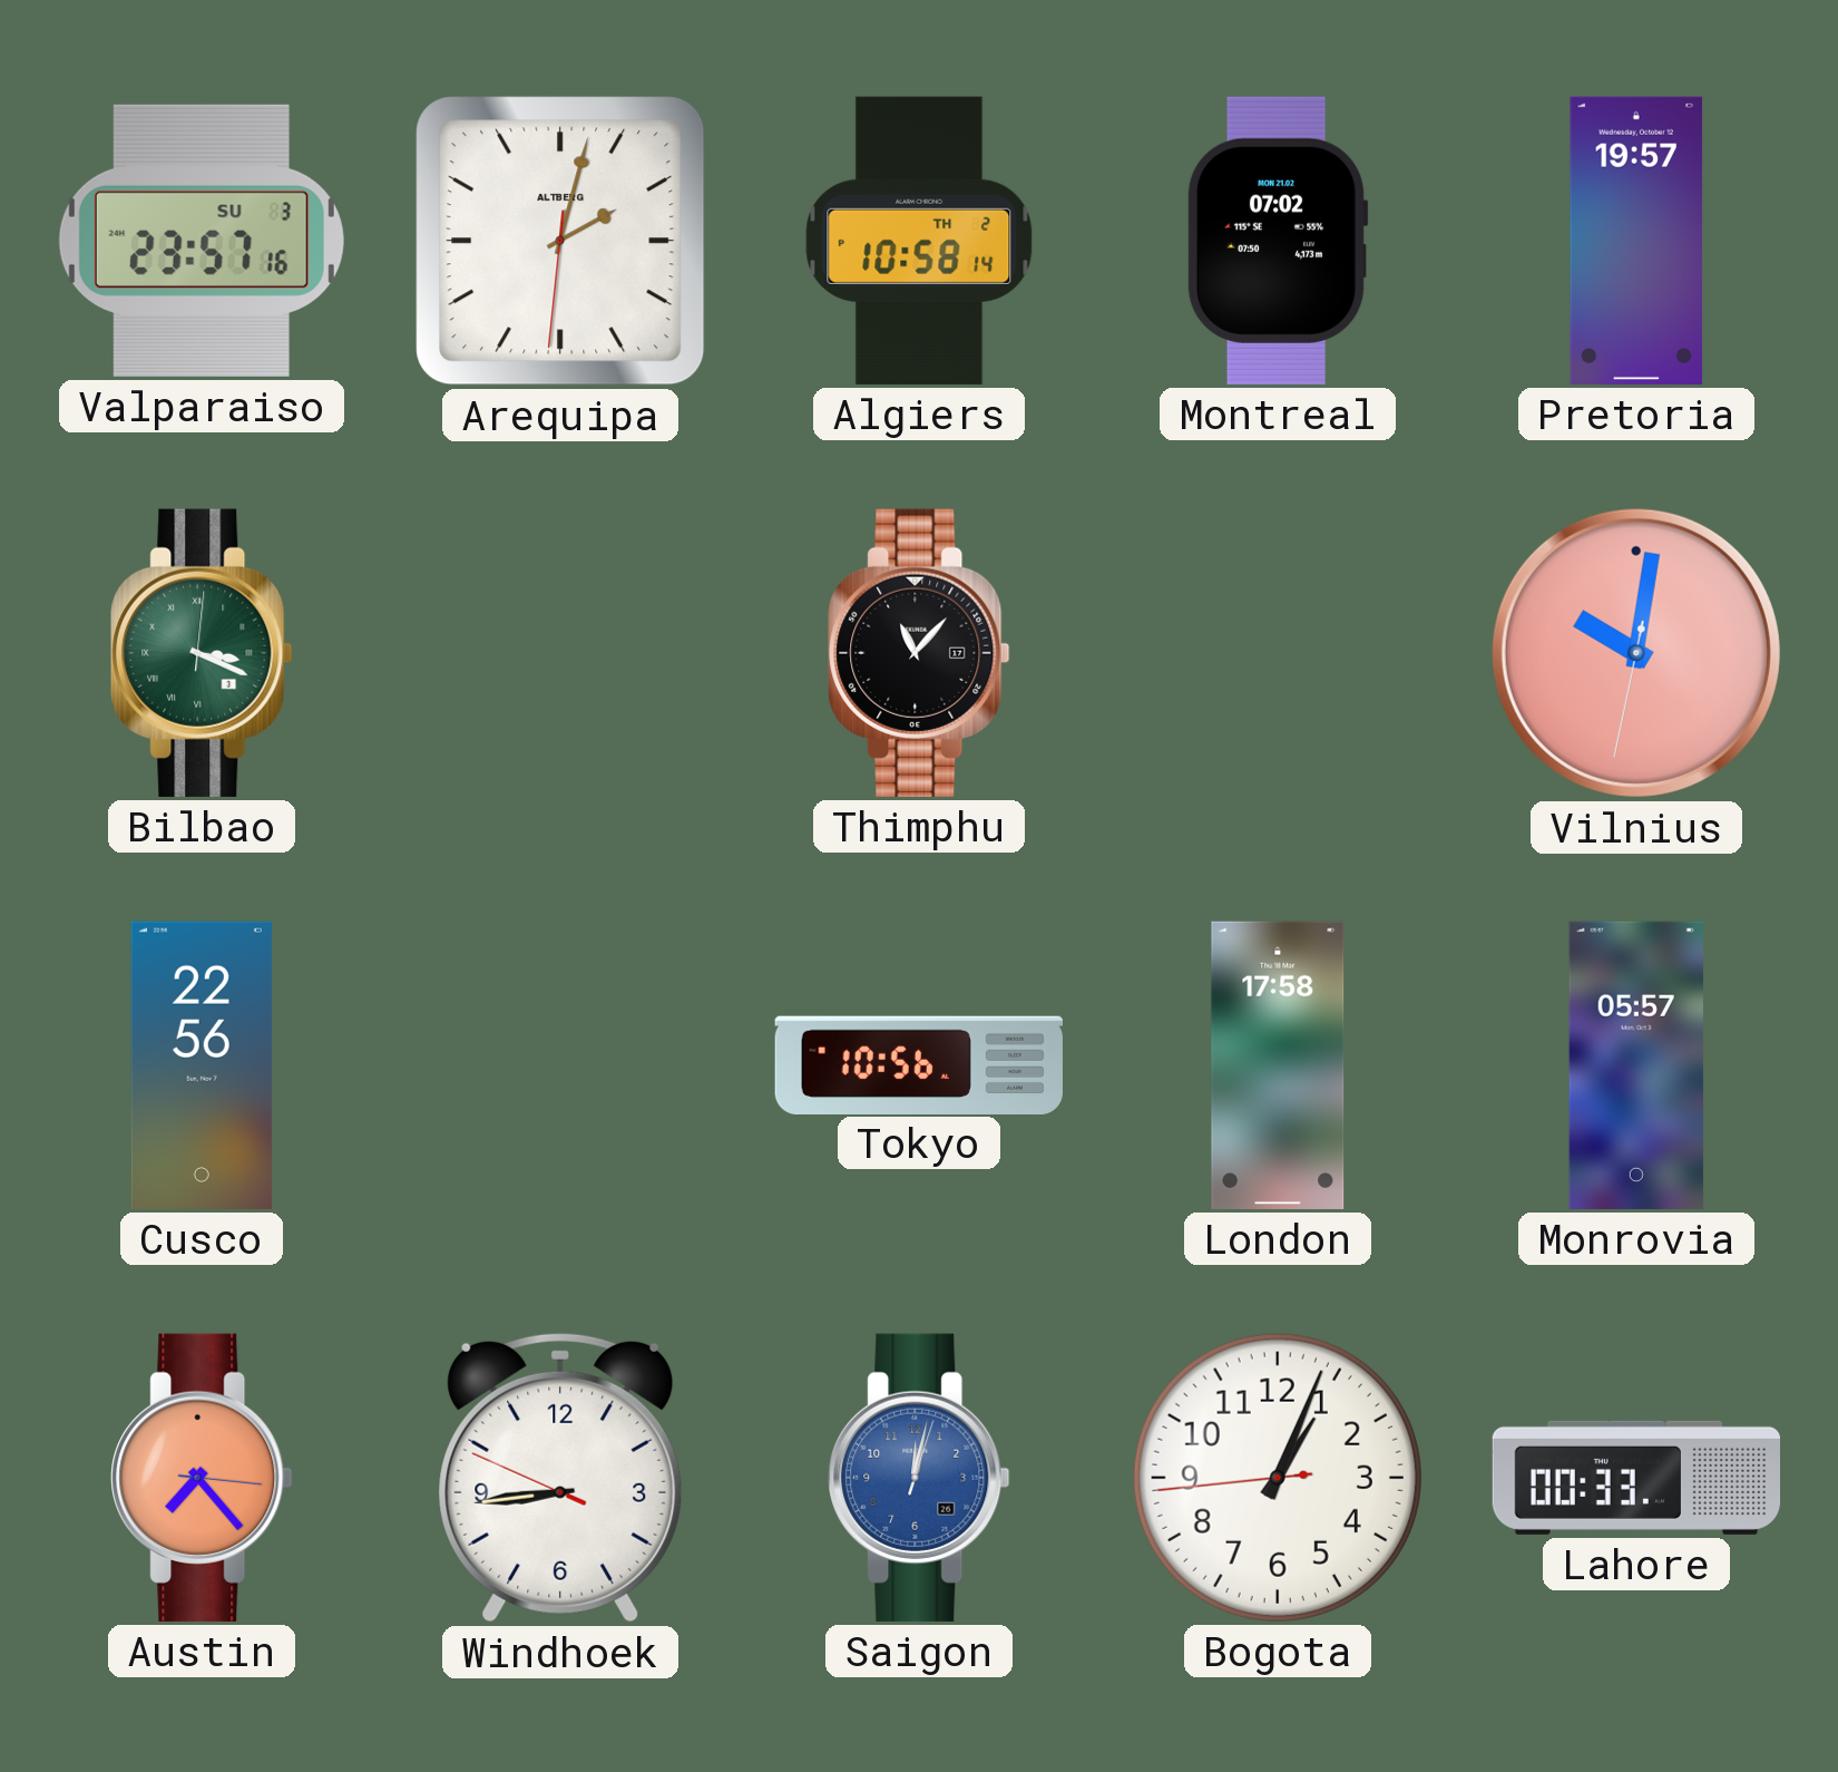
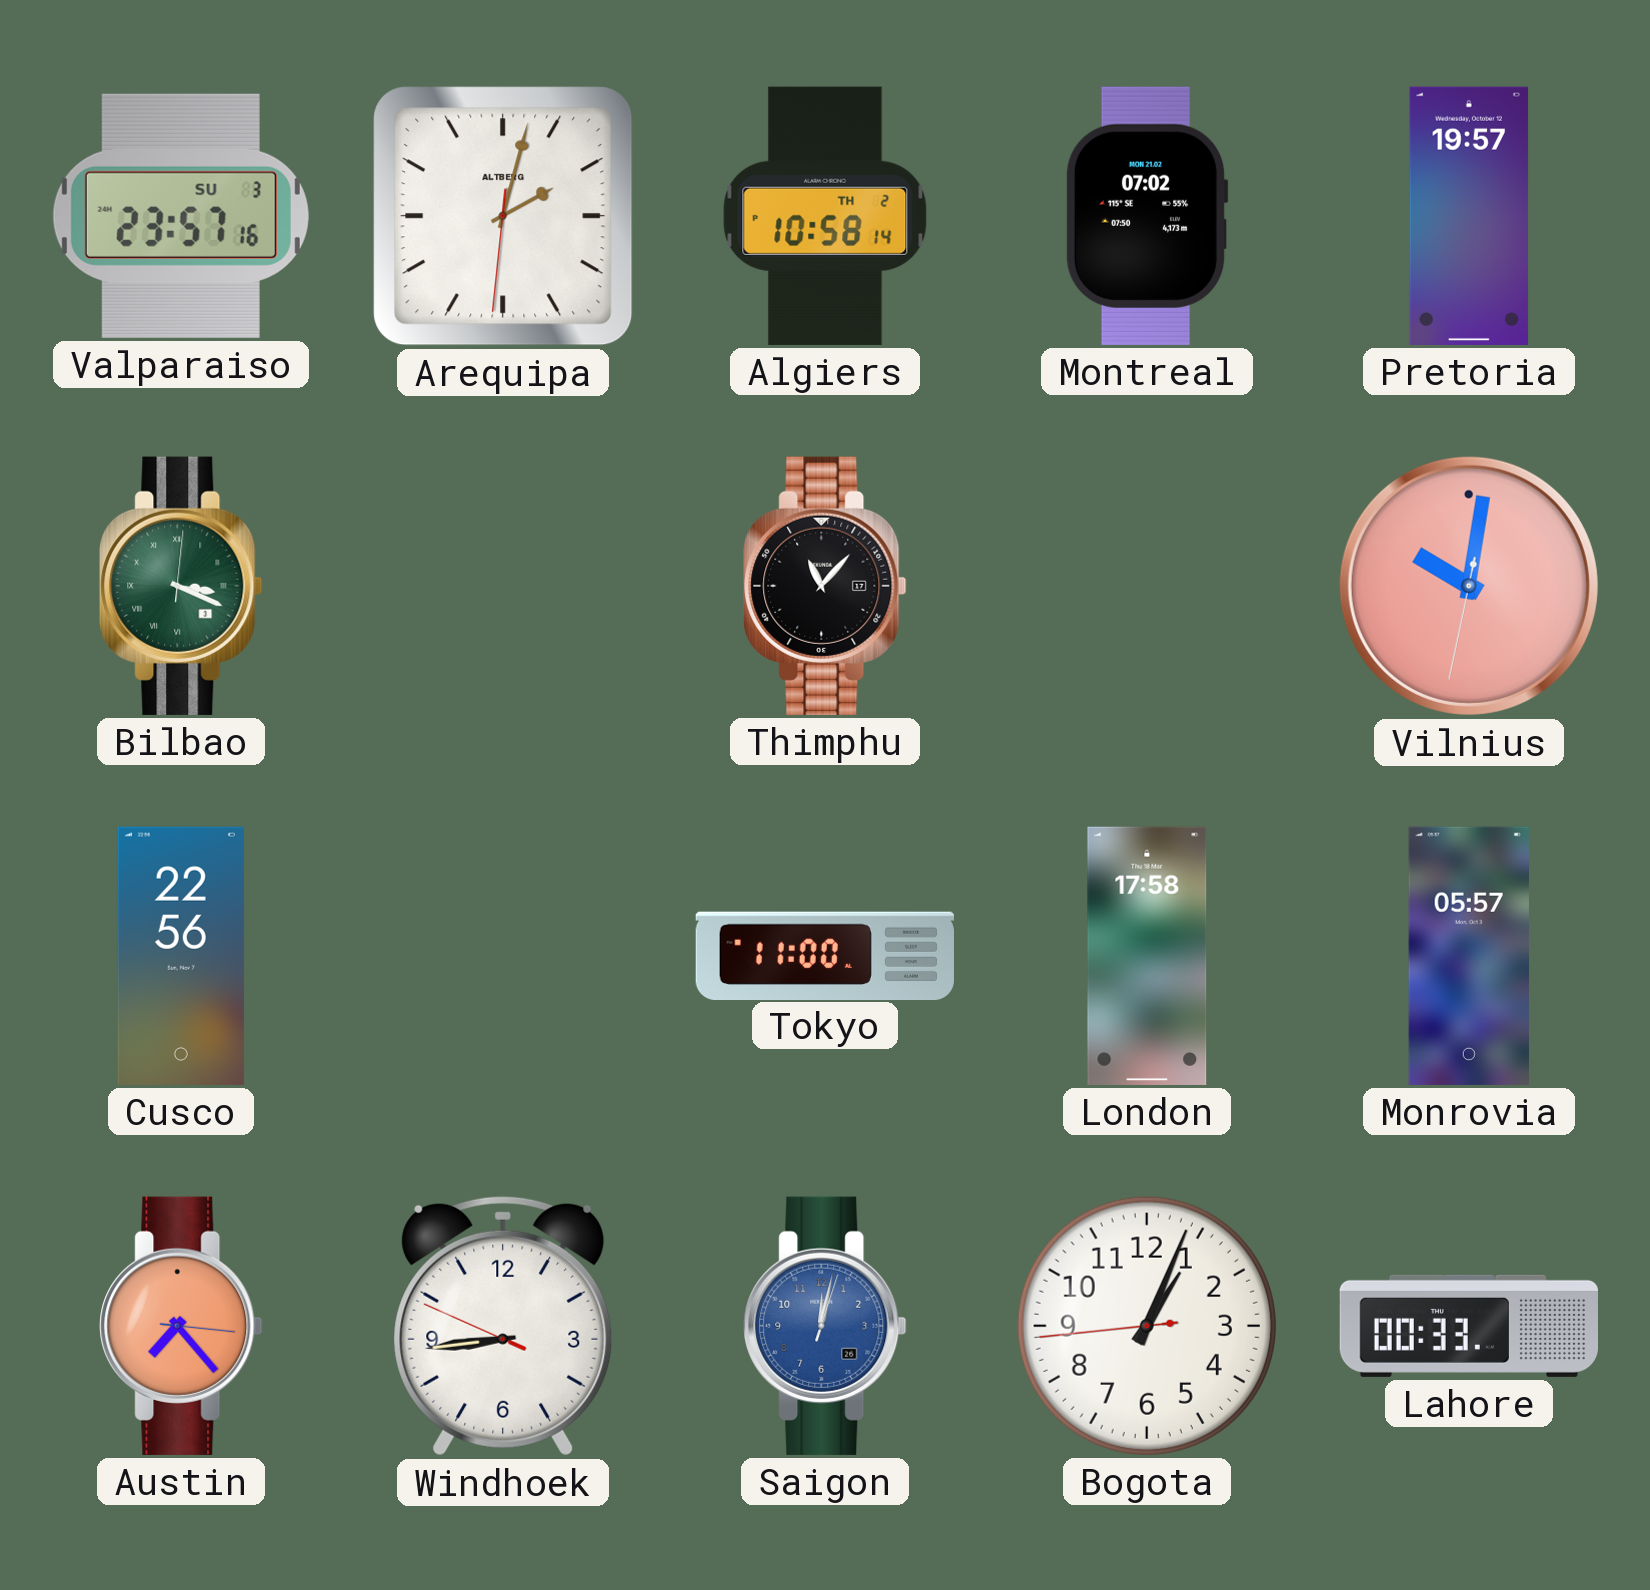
Tokyo: 10:56 -> 11:00
